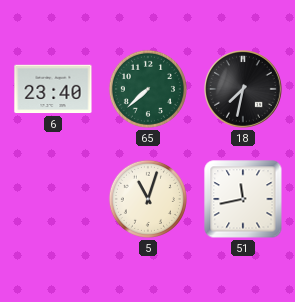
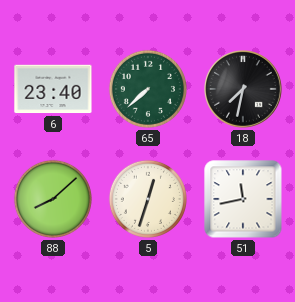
88: none -> 8:08
5: 11:03 -> 12:33
